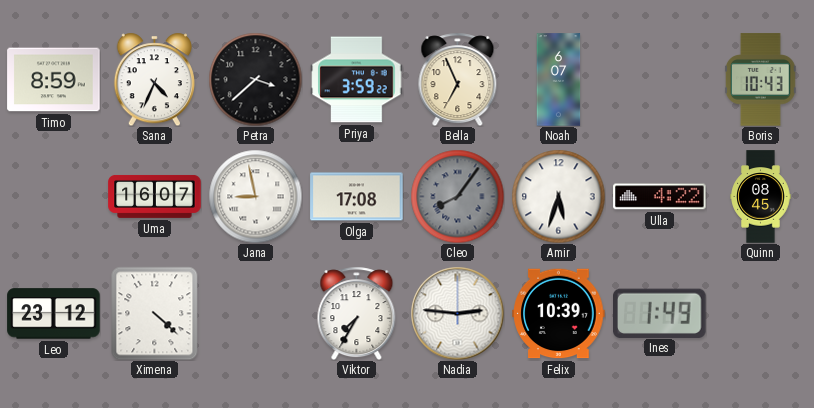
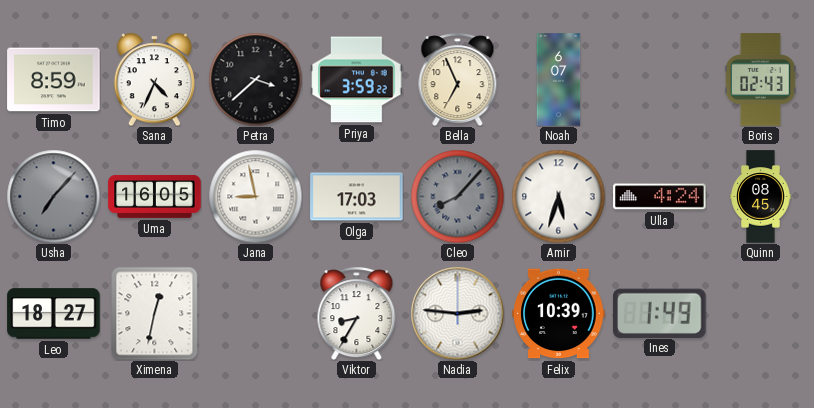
Boris: 10:43 -> 02:43
Usha: none -> 7:07
Uma: 16:07 -> 16:05
Olga: 17:08 -> 17:03
Cleo: 8:06 -> 8:07
Ulla: 4:22 -> 4:24
Leo: 23:12 -> 18:27
Ximena: 4:22 -> 12:32
Viktor: 7:35 -> 8:35
